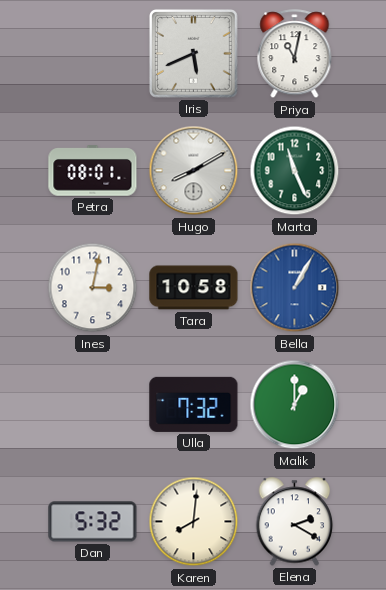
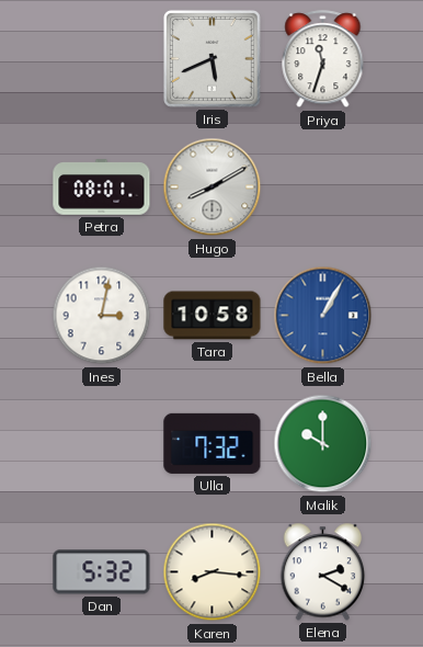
Priya: 11:02 -> 11:33
Marta: 11:26 -> none
Malik: 1:00 -> 10:00
Karen: 8:01 -> 8:16
